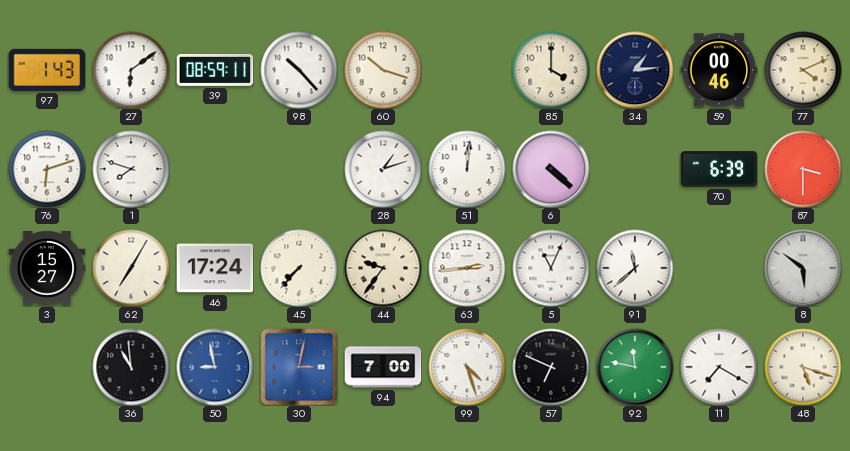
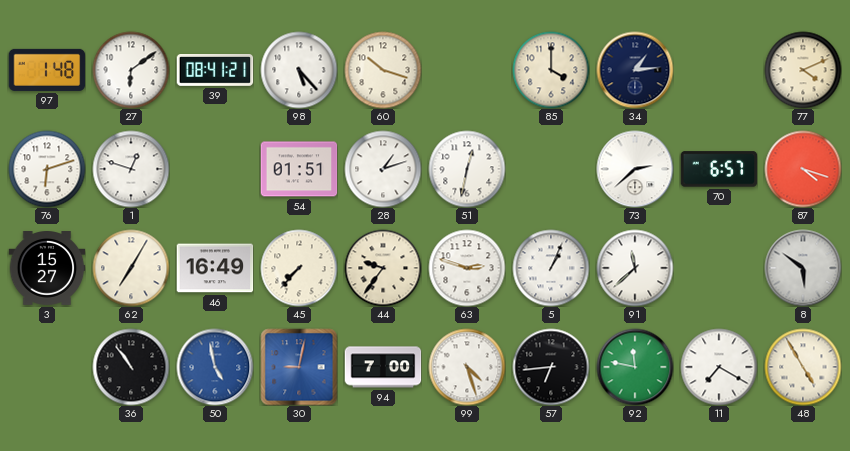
97: 1:43 -> 1:48
39: 08:59 -> 08:41
98: 10:23 -> 5:23
59: 00:46 -> none
1: 7:48 -> 12:48
54: none -> 01:51
51: 12:01 -> 12:32
6: 4:22 -> none
73: none -> 2:38
70: 6:39 -> 6:57
87: 3:30 -> 4:18
46: 17:24 -> 16:49
63: 2:44 -> 2:48
5: 11:04 -> 1:04
36: 10:59 -> 10:54
50: 8:58 -> 4:58
30: 3:02 -> 9:02
57: 6:49 -> 6:44
48: 5:18 -> 4:55
